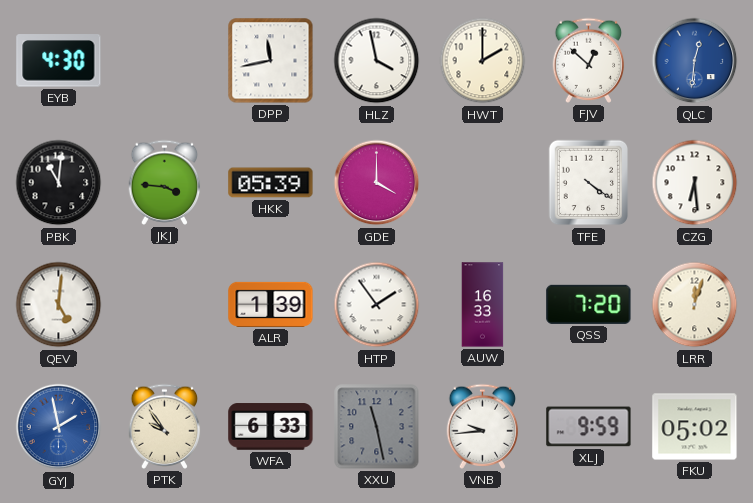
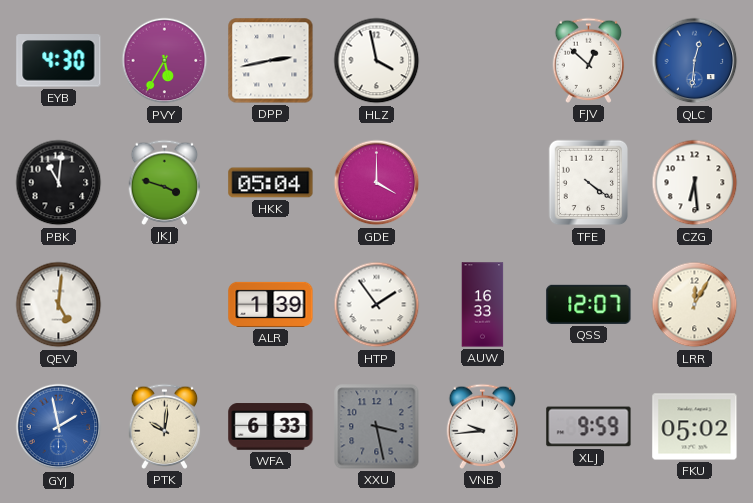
PVY: none -> 5:35
DPP: 11:43 -> 2:43
HWT: 2:00 -> none
JKJ: 3:46 -> 3:48
HKK: 05:39 -> 05:04
QSS: 7:20 -> 12:07
LRR: 12:03 -> 12:05
PTK: 9:54 -> 10:01
XXU: 11:28 -> 3:28
